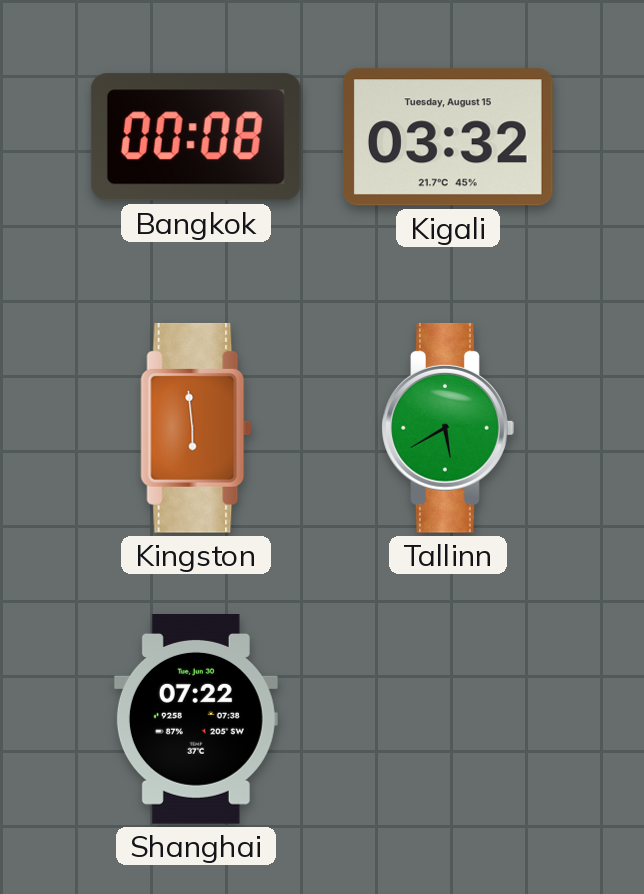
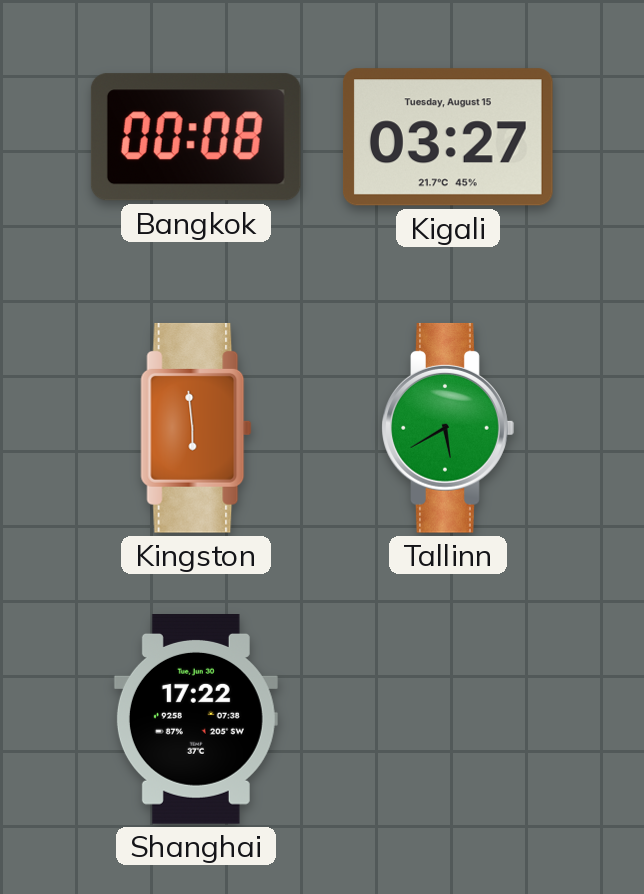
Kigali: 03:32 -> 03:27
Shanghai: 07:22 -> 17:22
